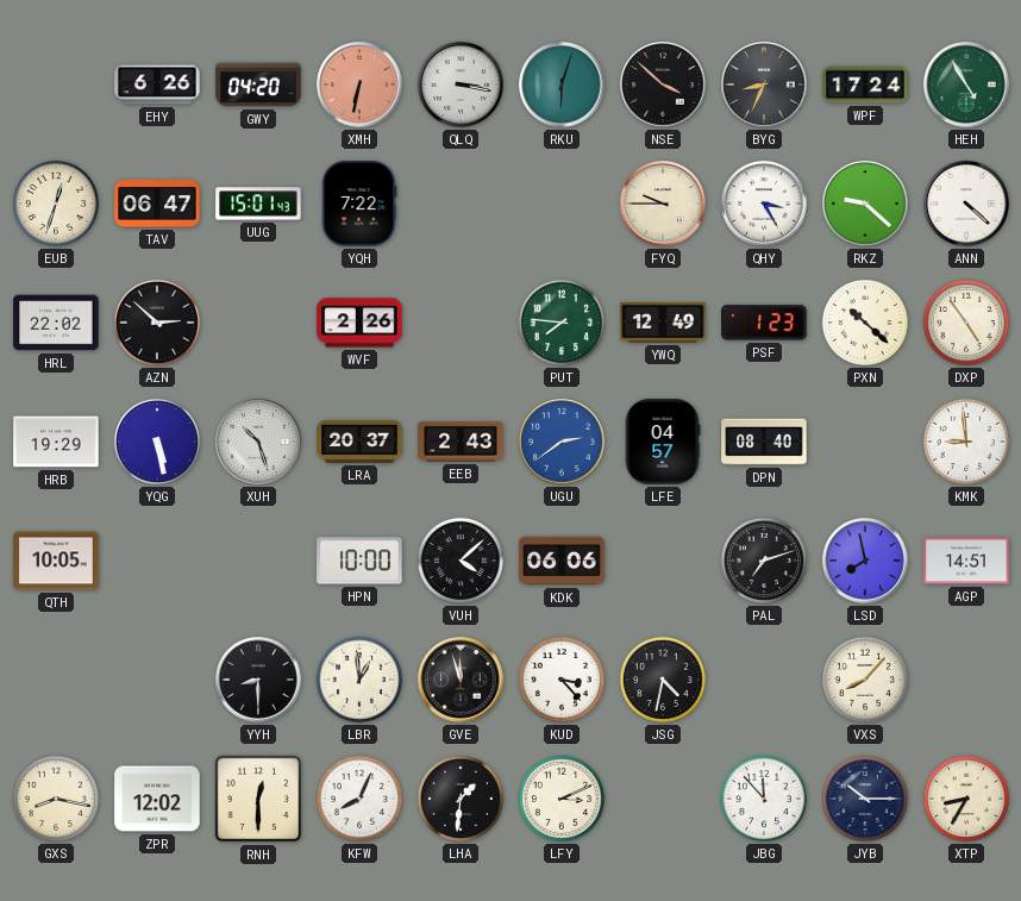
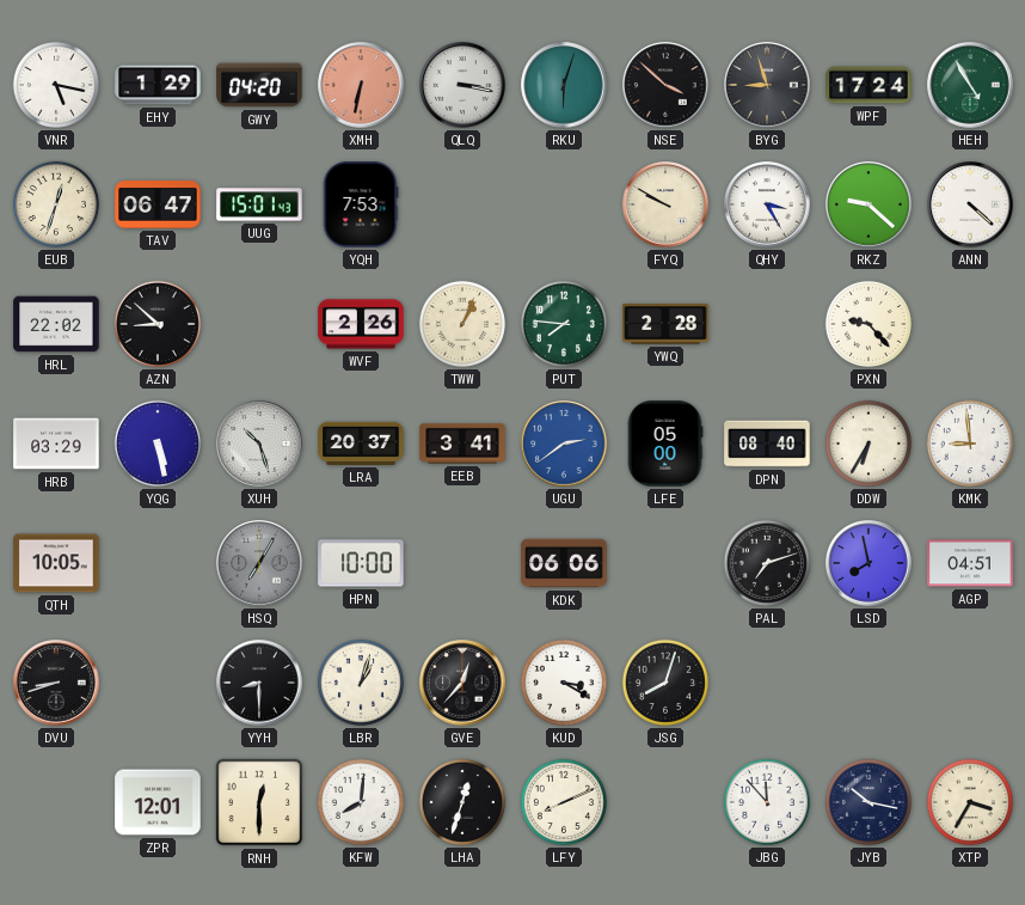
VNR: none -> 5:17
EHY: 6:26 -> 1:29
BYG: 8:34 -> 8:57
YQH: 7:22 -> 7:53
FYQ: 9:45 -> 9:50
AZN: 2:52 -> 8:52
TWW: none -> 1:04
YWQ: 12:49 -> 2:28
PSF: 1:23 -> none
PXN: 10:22 -> 9:23
DXP: 4:54 -> none
HRB: 19:29 -> 03:29
EEB: 2:43 -> 3:41
LFE: 04:57 -> 05:00
DDW: none -> 6:35
HSQ: none -> 7:05
VUH: 4:08 -> none
AGP: 14:51 -> 04:51
DVU: none -> 8:42
LBR: 12:59 -> 1:03
GVE: 11:57 -> 12:37
KUD: 3:23 -> 3:20
JSG: 4:32 -> 8:03
VXS: 8:07 -> none
GXS: 8:17 -> none
ZPR: 12:02 -> 12:01
KFW: 8:04 -> 8:01
LHA: 1:31 -> 12:33
LFY: 3:11 -> 8:11
JYB: 10:15 -> 10:17
XTP: 8:35 -> 3:35
